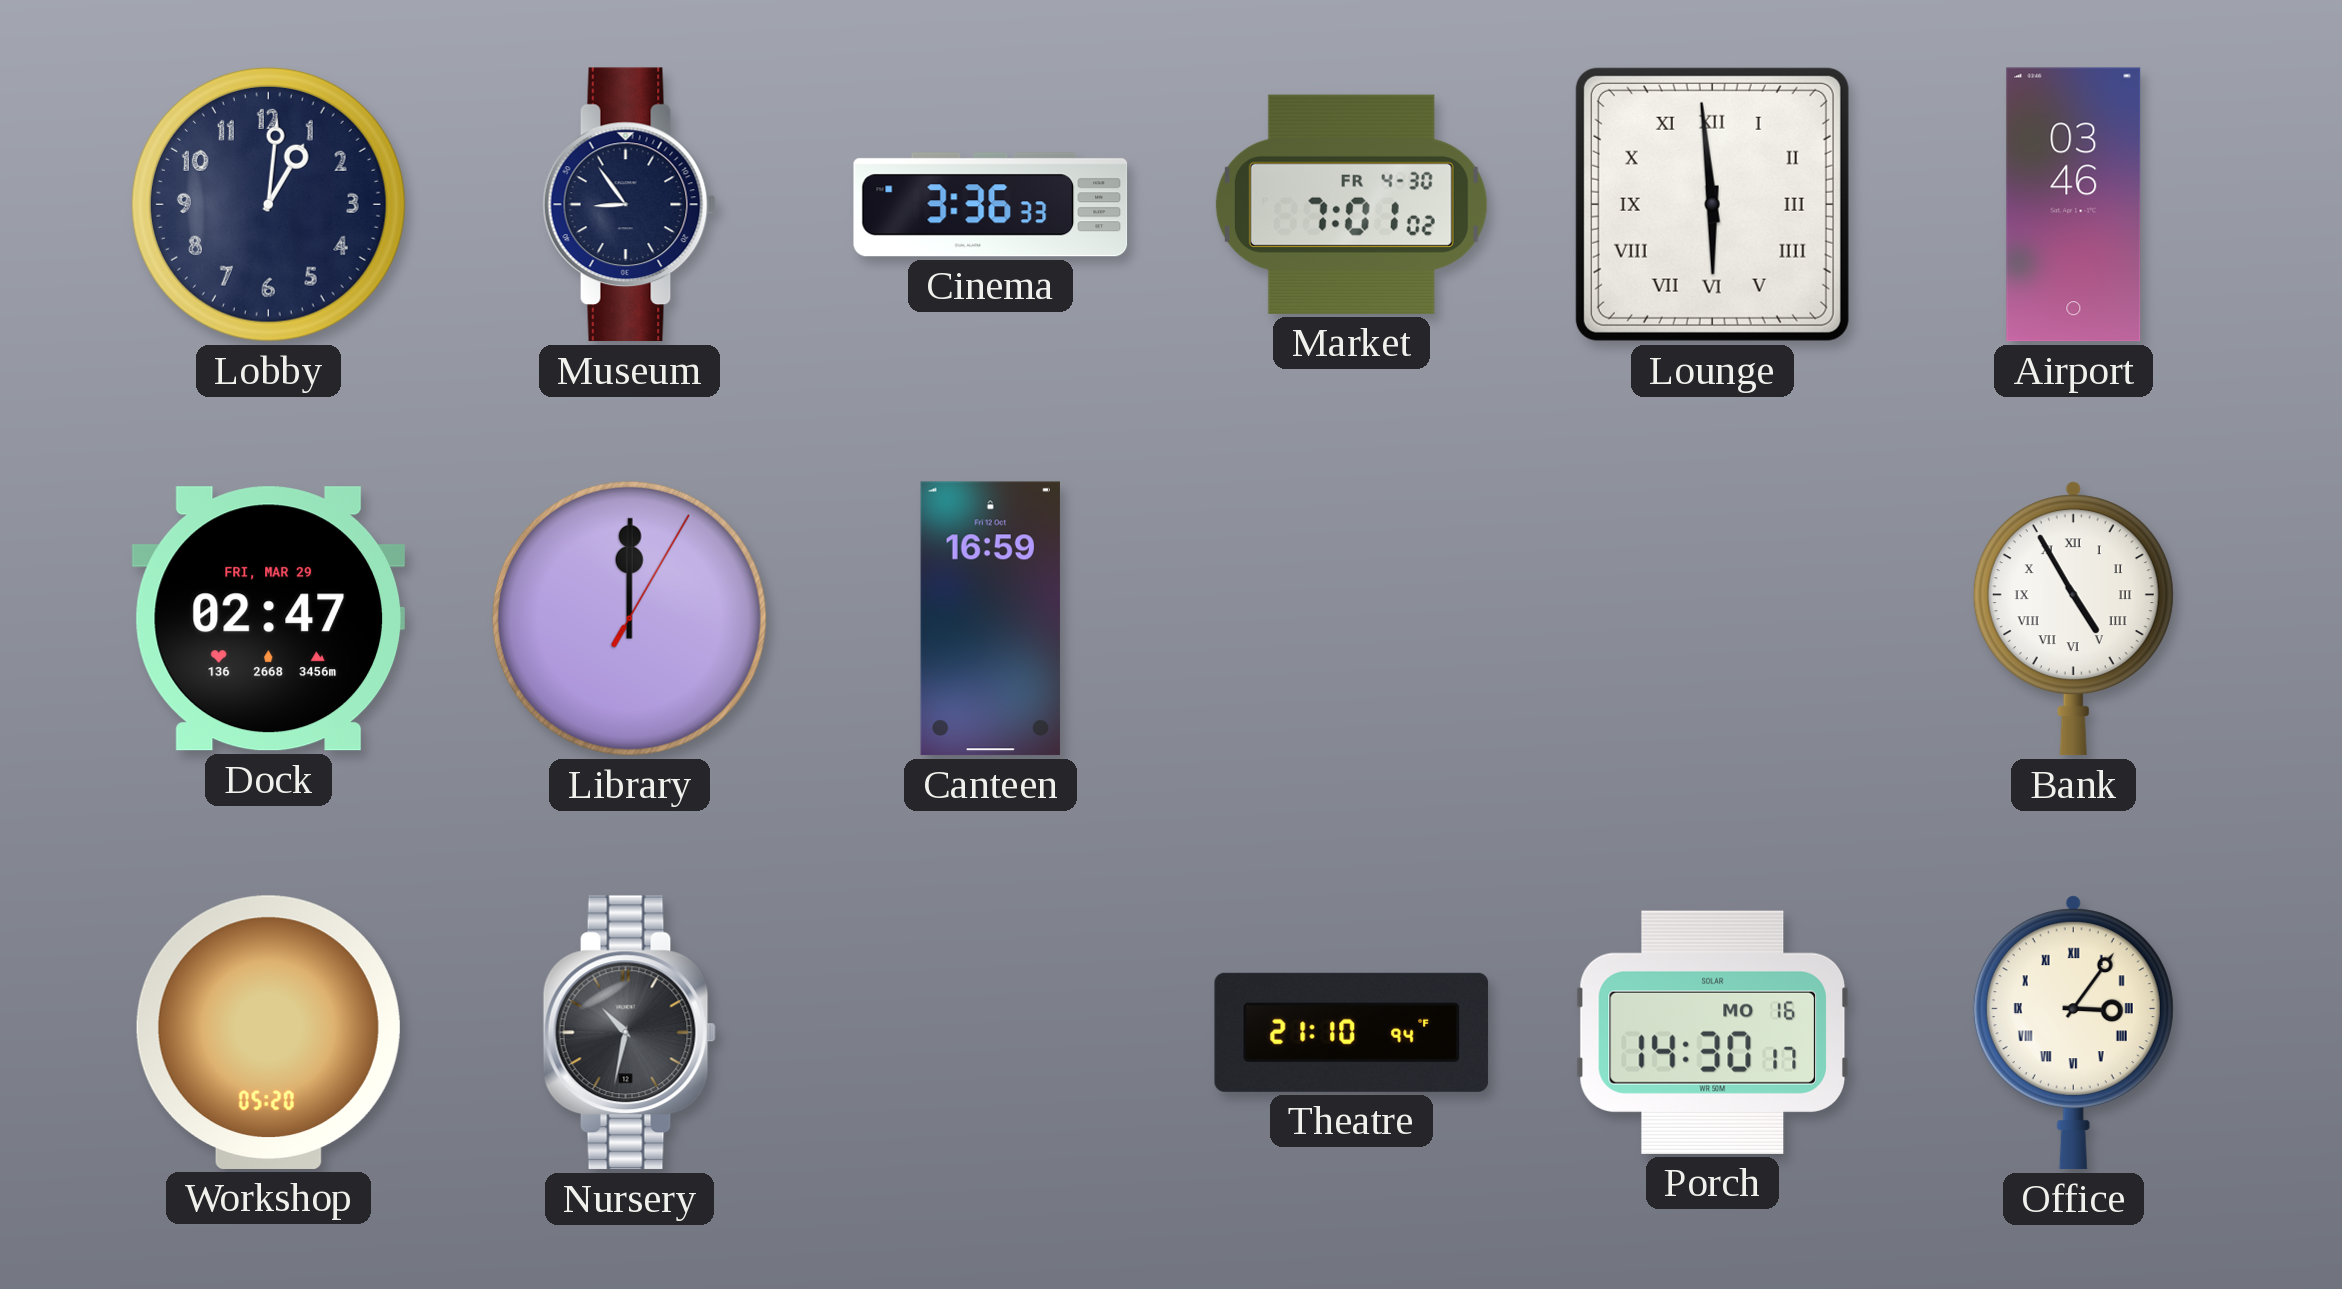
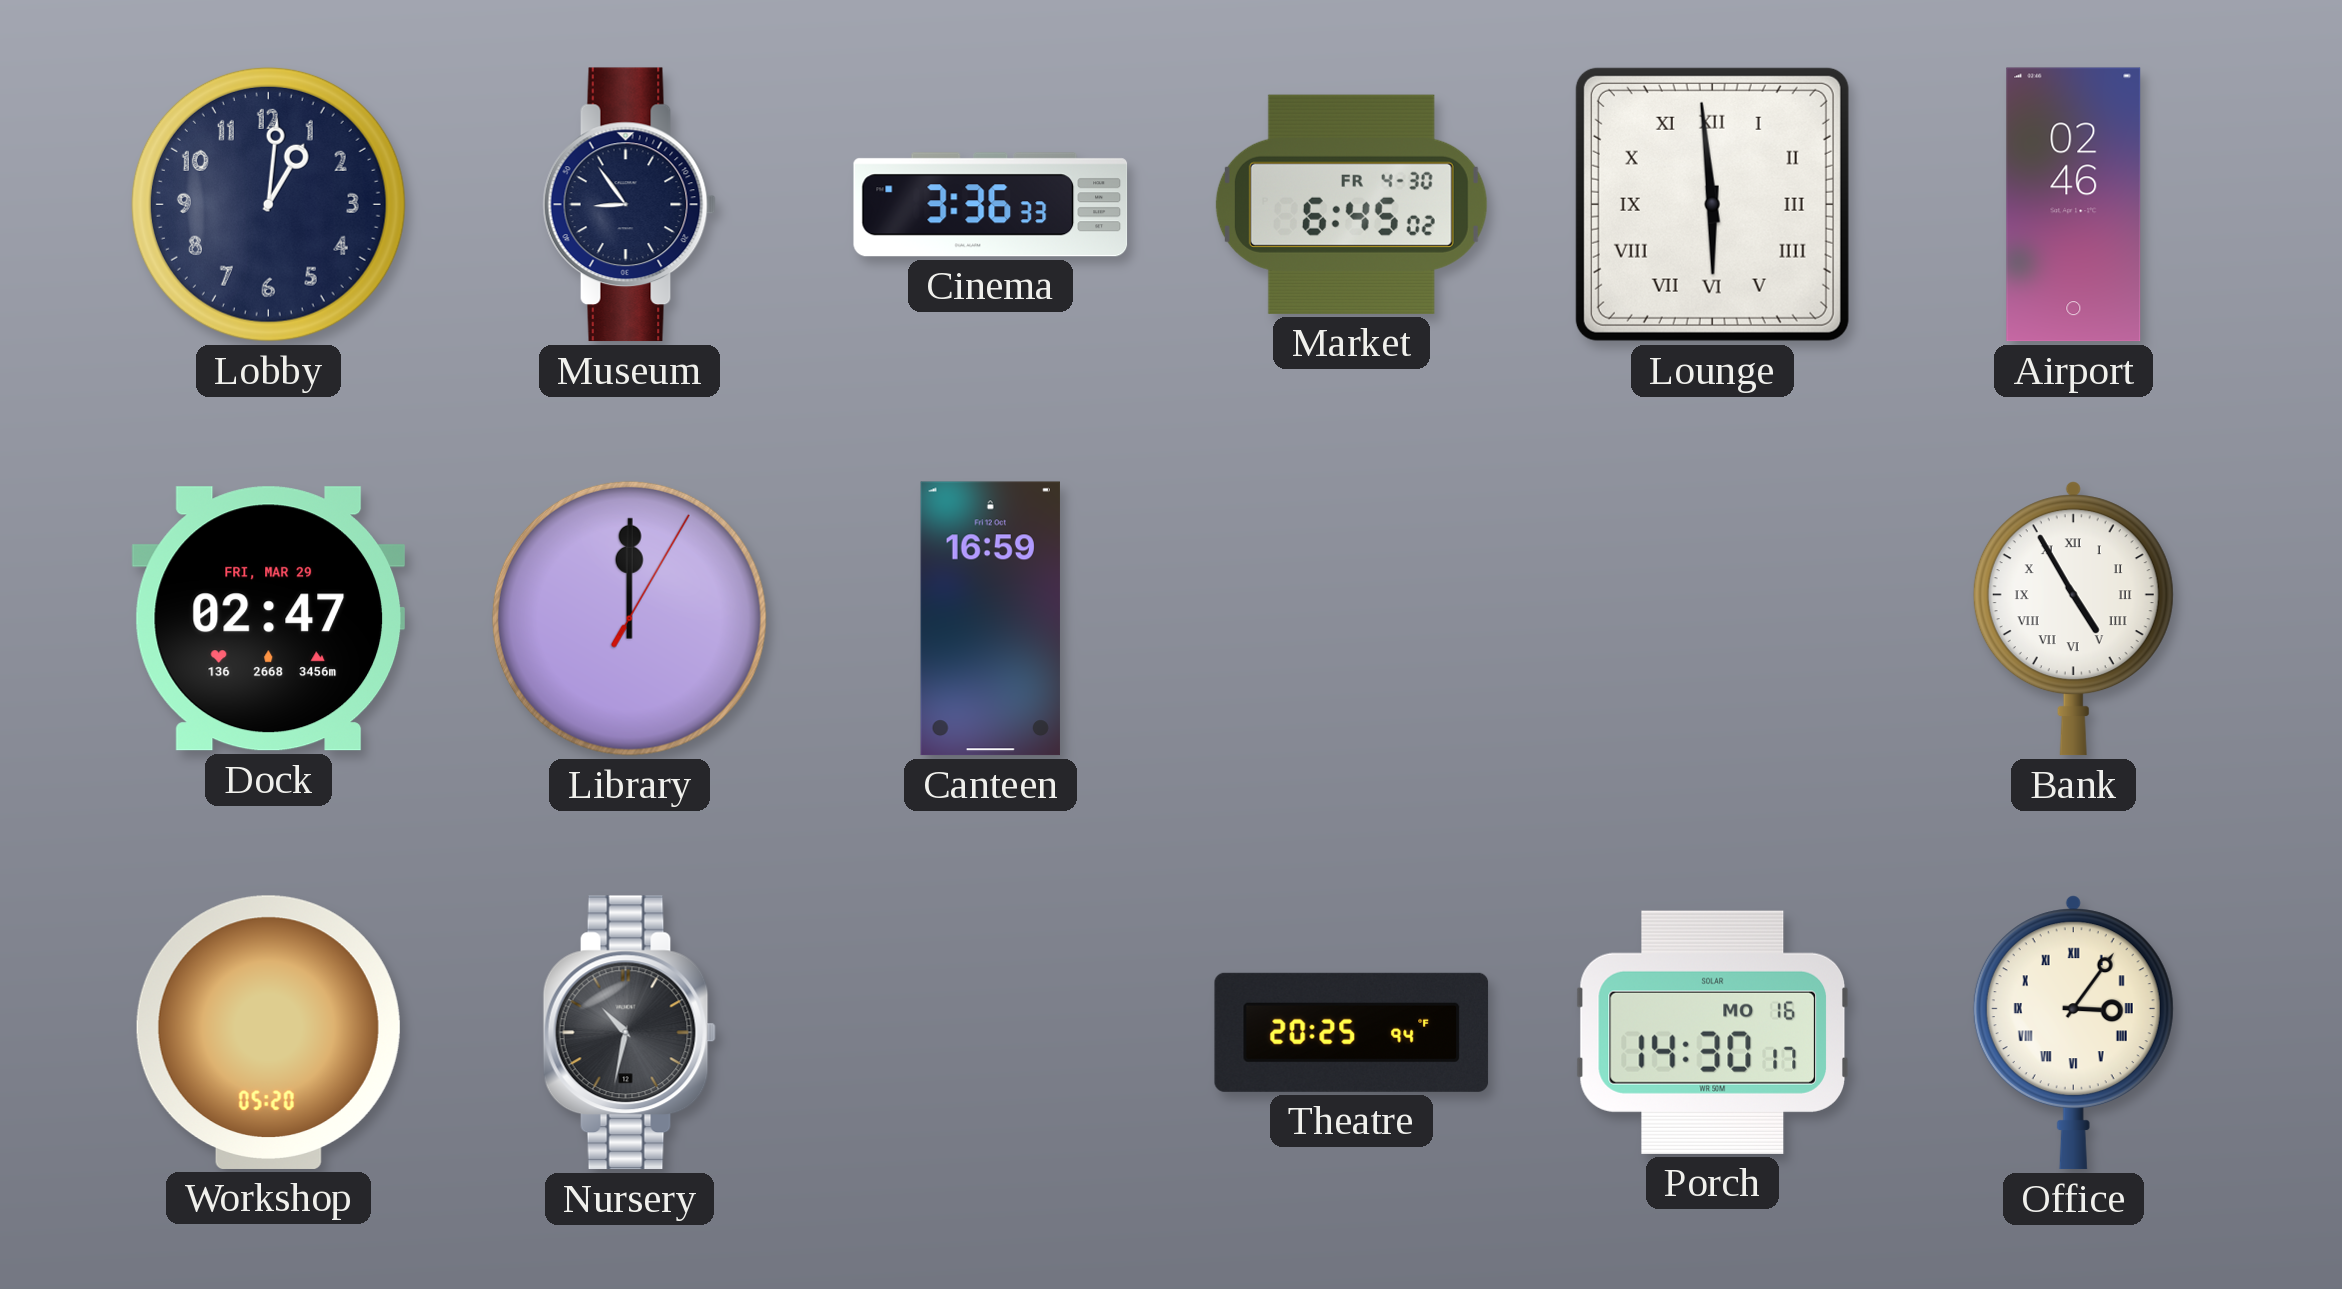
Market: 7:01 -> 6:45
Airport: 03:46 -> 02:46
Theatre: 21:10 -> 20:25
